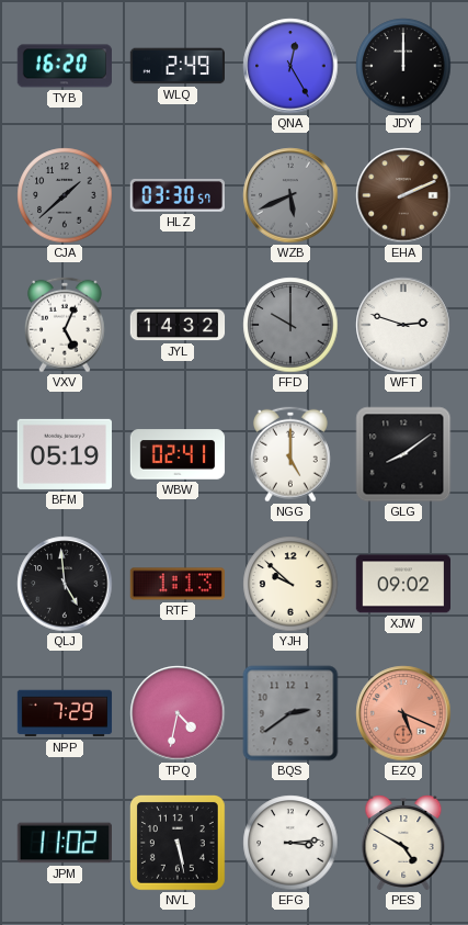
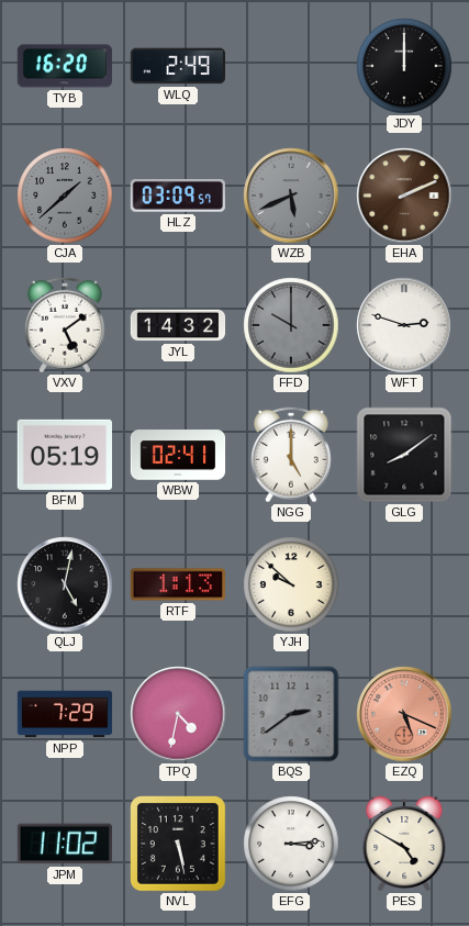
QNA: 12:25 -> none
HLZ: 03:30 -> 03:09
VXV: 5:04 -> 5:09
QLJ: 4:59 -> 5:02
XJW: 09:02 -> none
